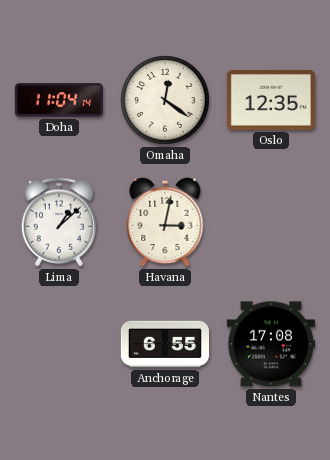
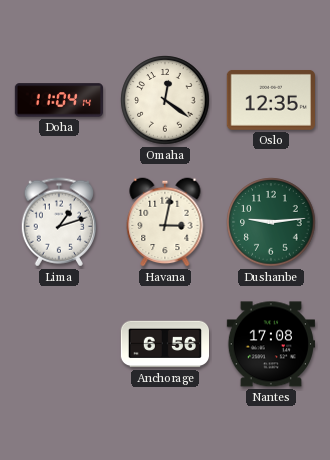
Lima: 1:08 -> 1:12
Dushanbe: none -> 9:14
Anchorage: 6:55 -> 6:56
